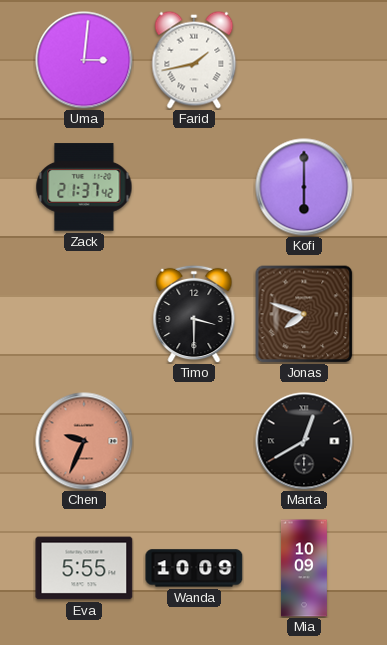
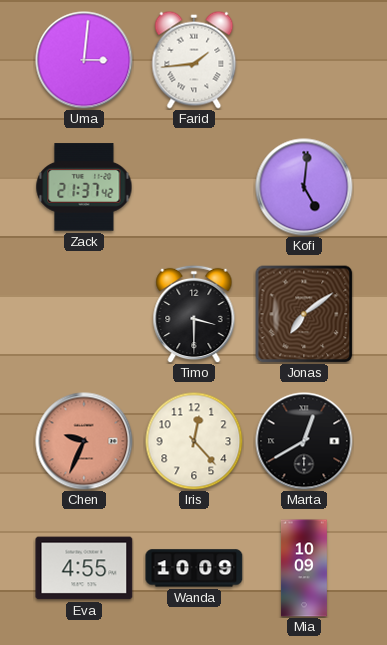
Farid: 1:43 -> 1:44
Kofi: 6:00 -> 5:01
Jonas: 7:48 -> 7:09
Iris: none -> 12:23
Eva: 5:55 -> 4:55
